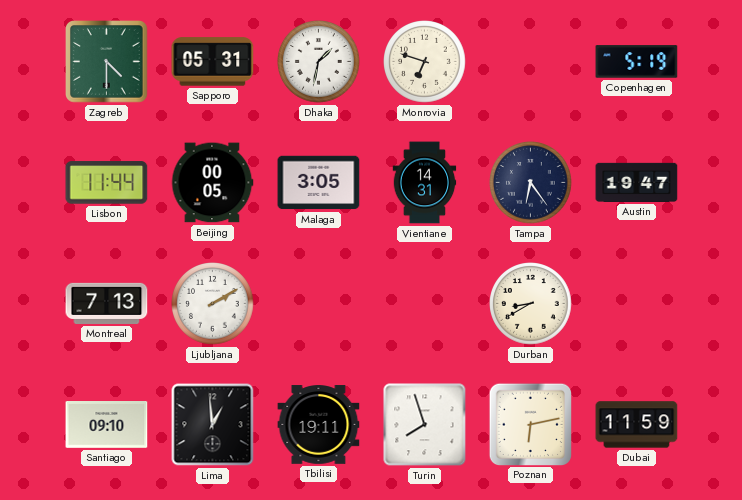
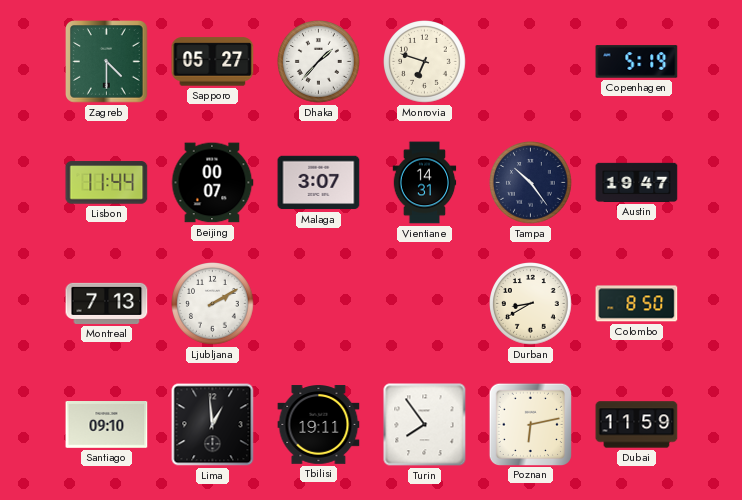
Sapporo: 05:31 -> 05:27
Dhaka: 1:32 -> 1:37
Beijing: 00:05 -> 00:07
Malaga: 3:05 -> 3:07
Tampa: 6:24 -> 10:24
Colombo: none -> 8:50
Turin: 7:57 -> 7:54
